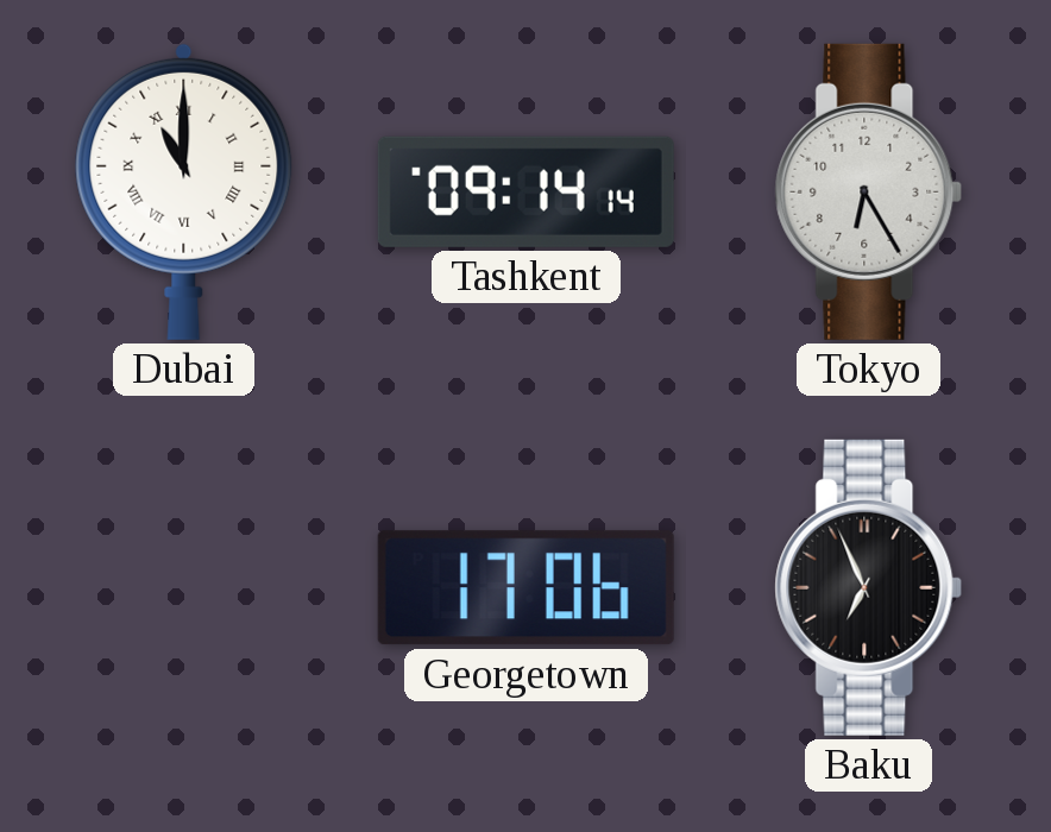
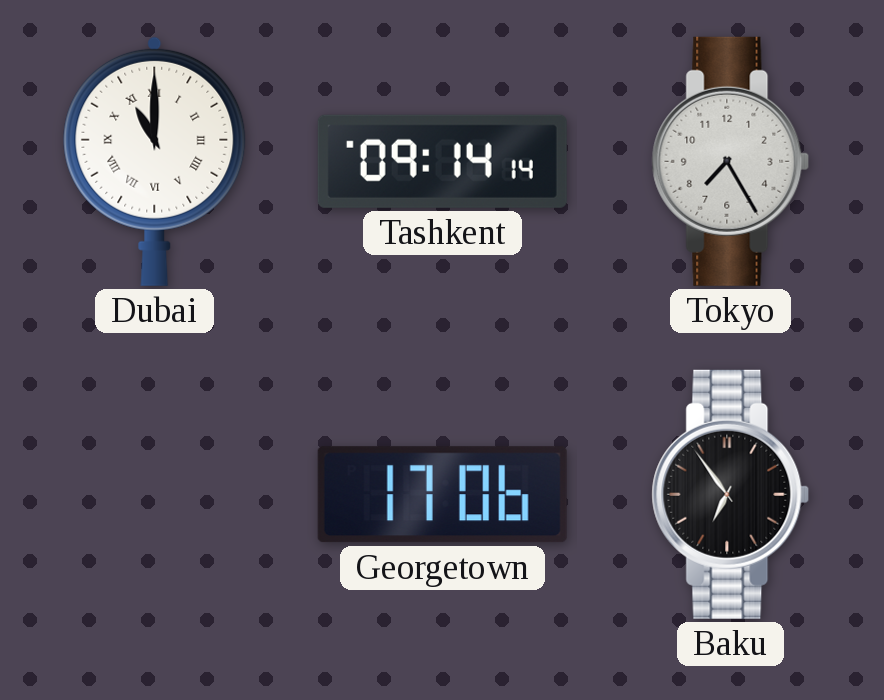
Tokyo: 6:25 -> 7:25
Baku: 6:56 -> 6:54
